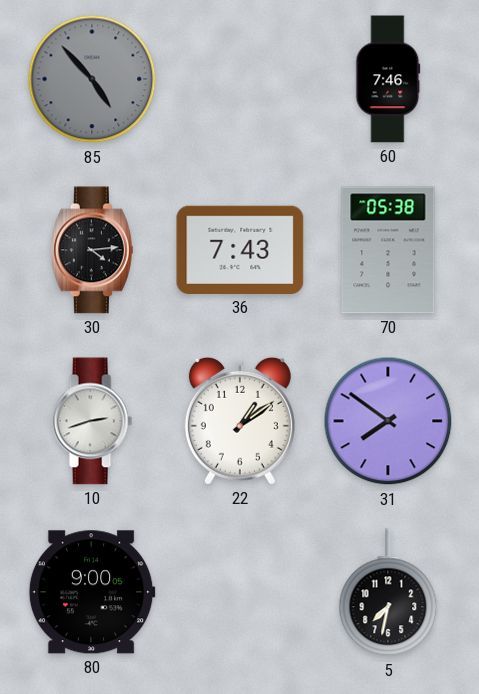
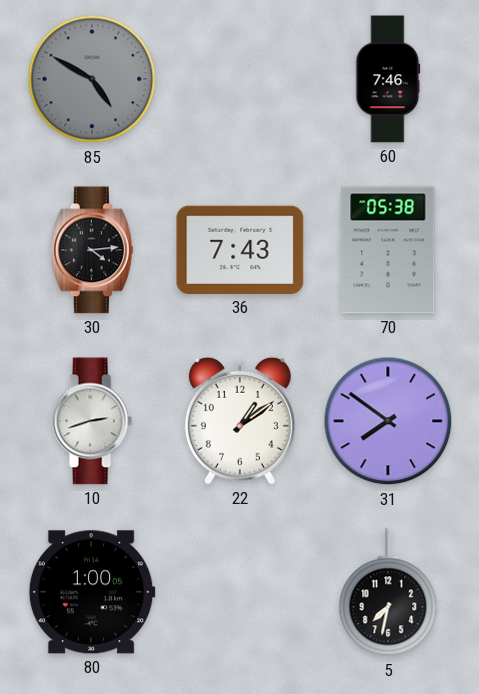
85: 4:53 -> 4:50
80: 9:00 -> 1:00
